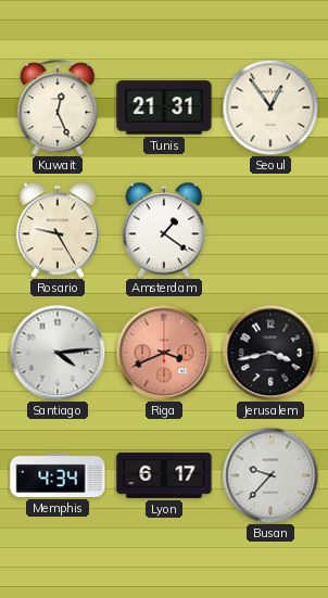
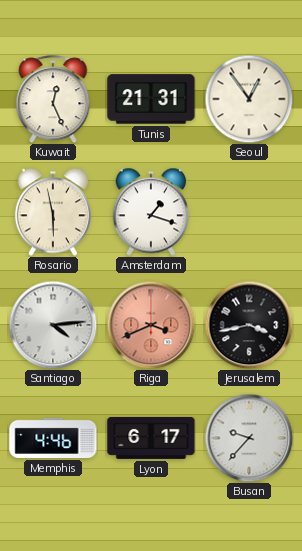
Rosario: 9:25 -> 5:58
Amsterdam: 1:21 -> 1:18
Memphis: 4:34 -> 4:46
